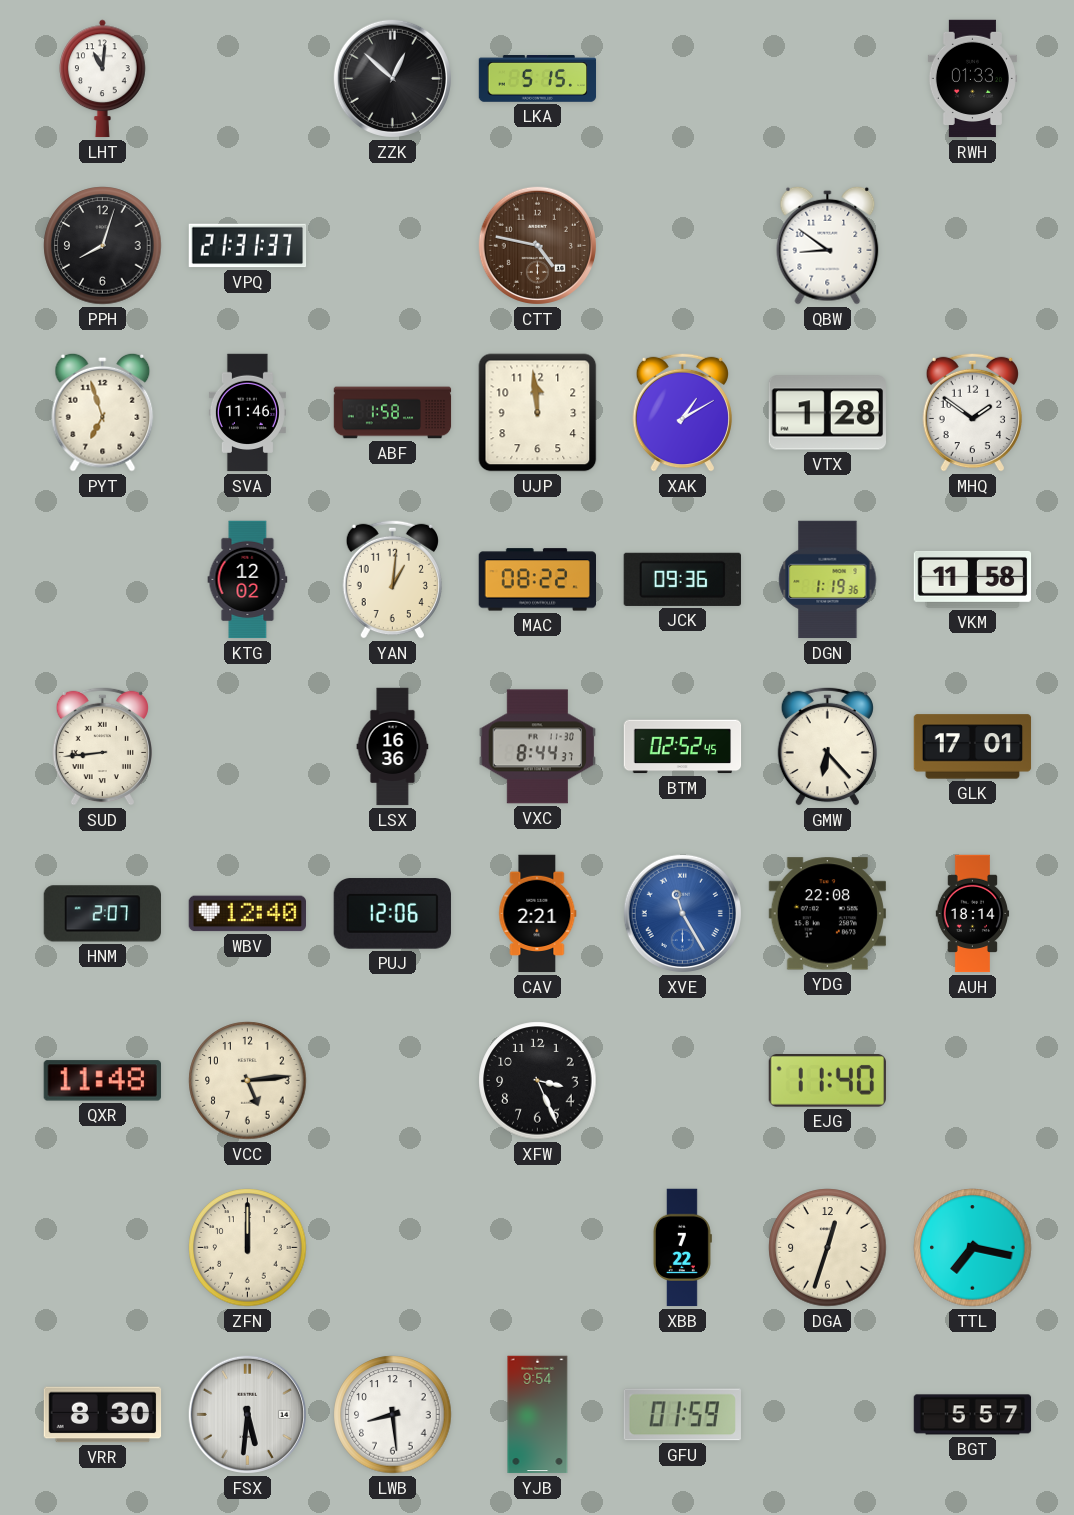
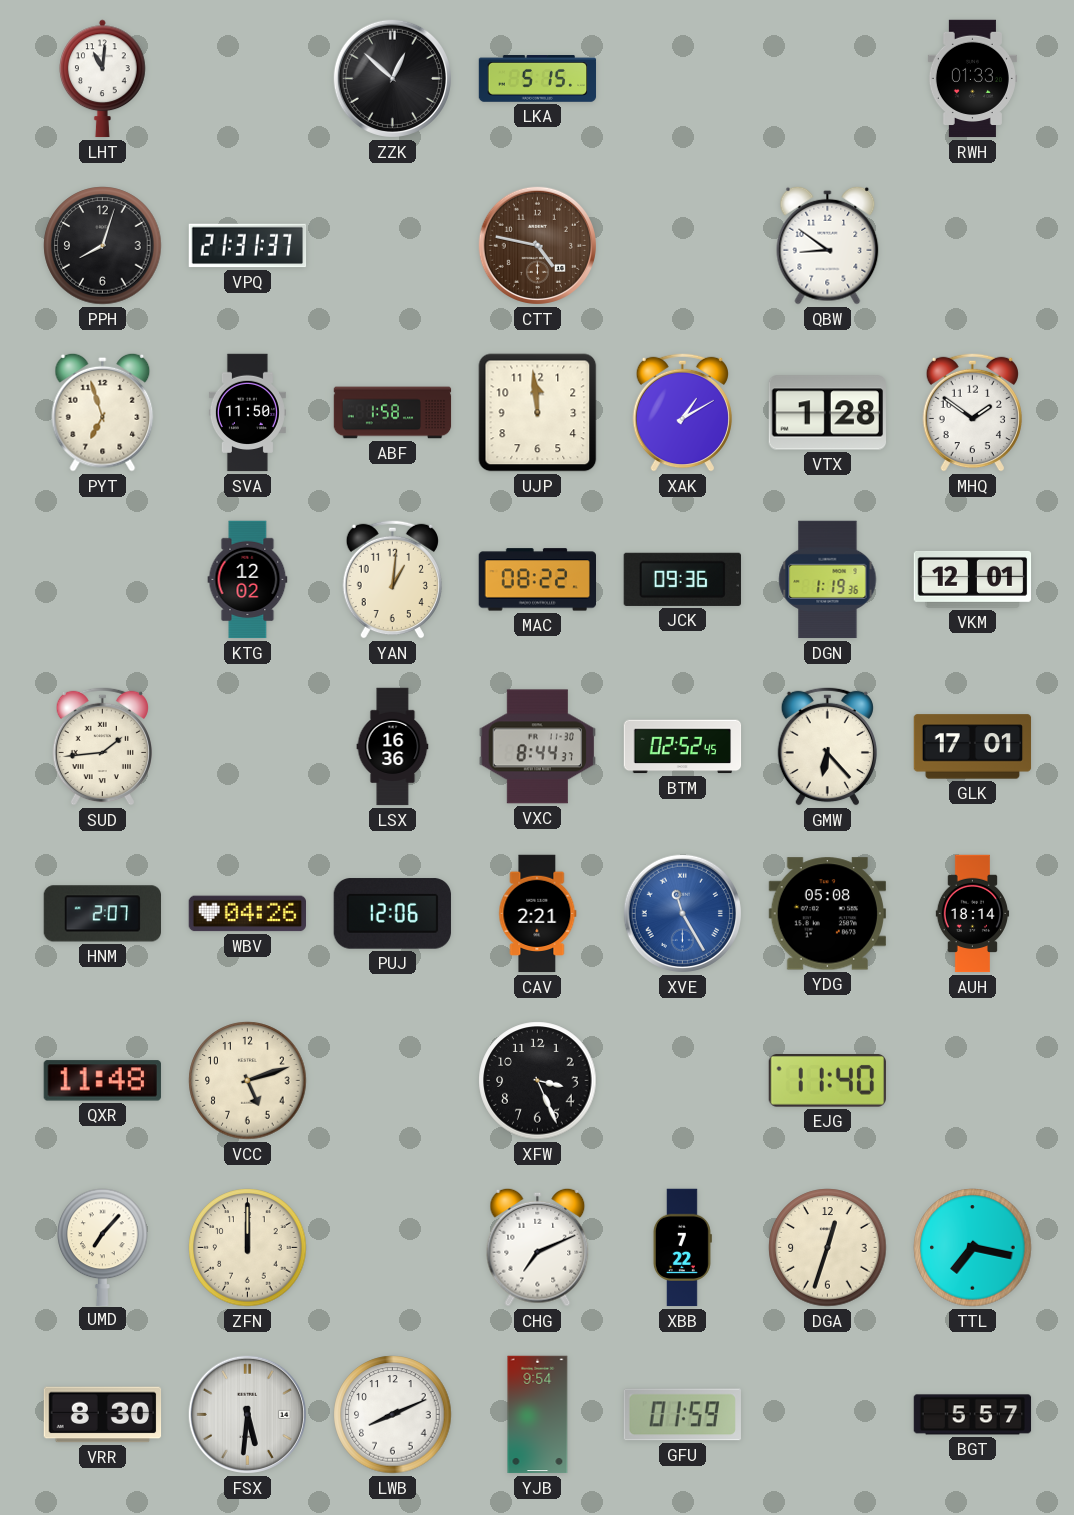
SVA: 11:46 -> 11:50
VKM: 11:58 -> 12:01
SUD: 8:44 -> 1:44
WBV: 12:40 -> 04:26
YDG: 22:08 -> 05:08
VCC: 5:14 -> 5:12
UMD: none -> 7:07
CHG: none -> 7:11
LWB: 8:29 -> 8:11
